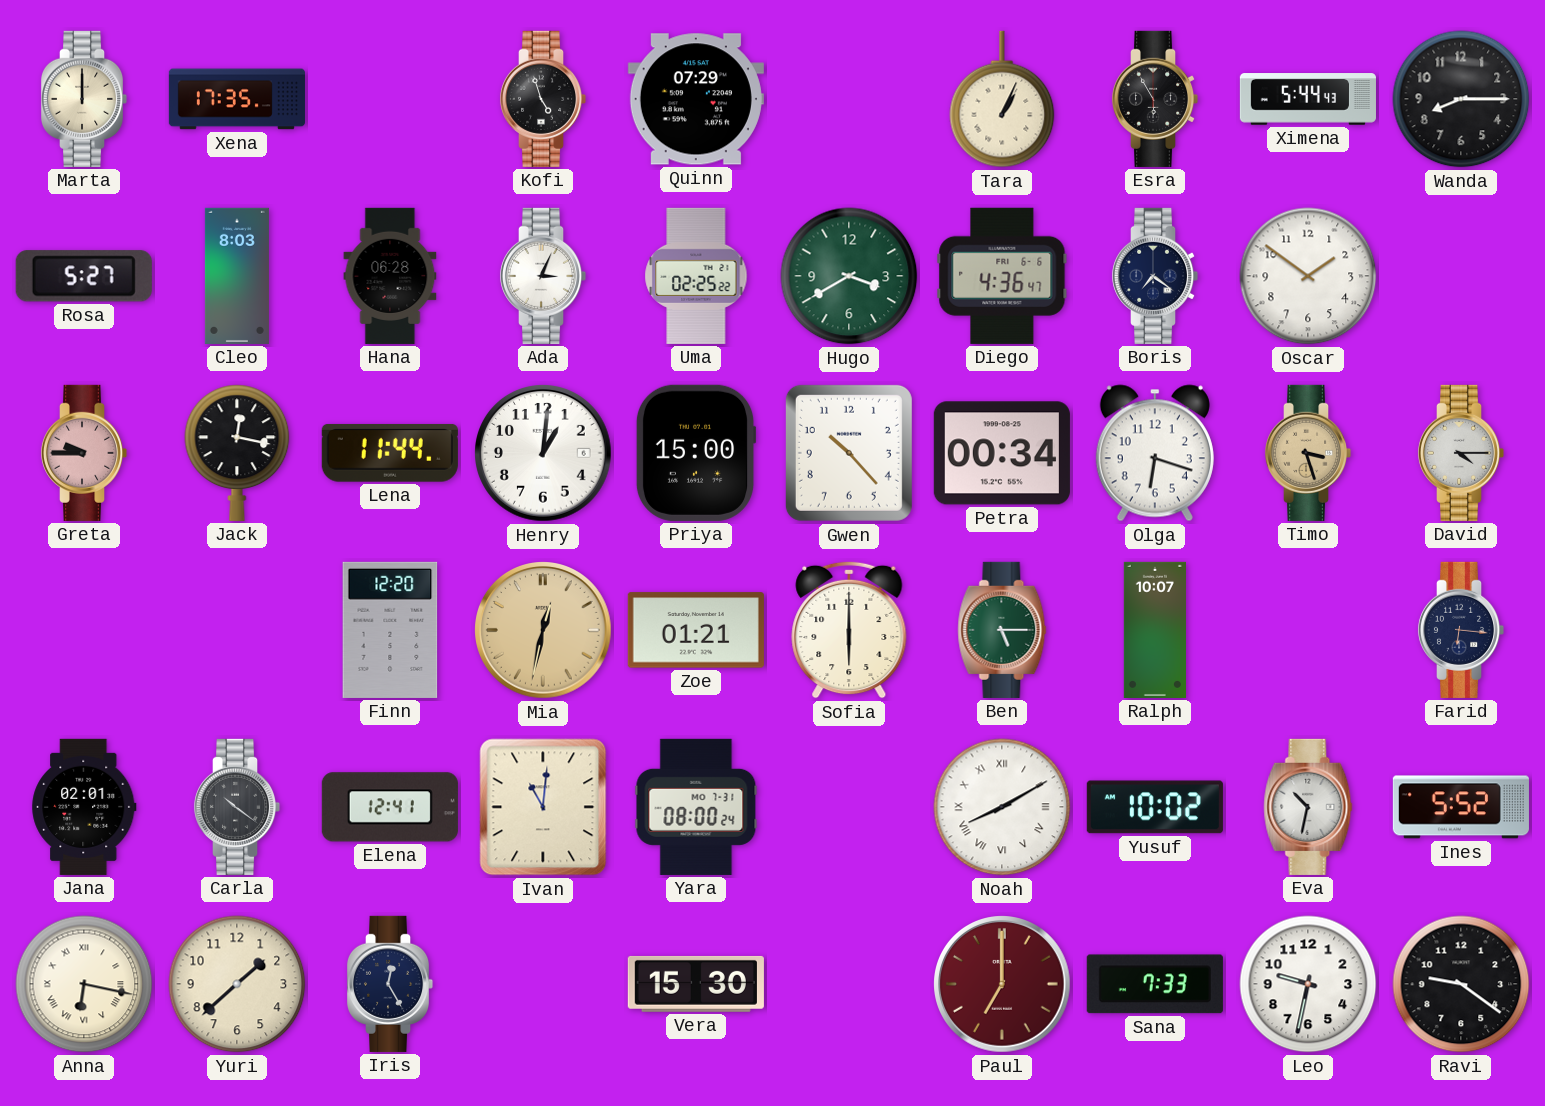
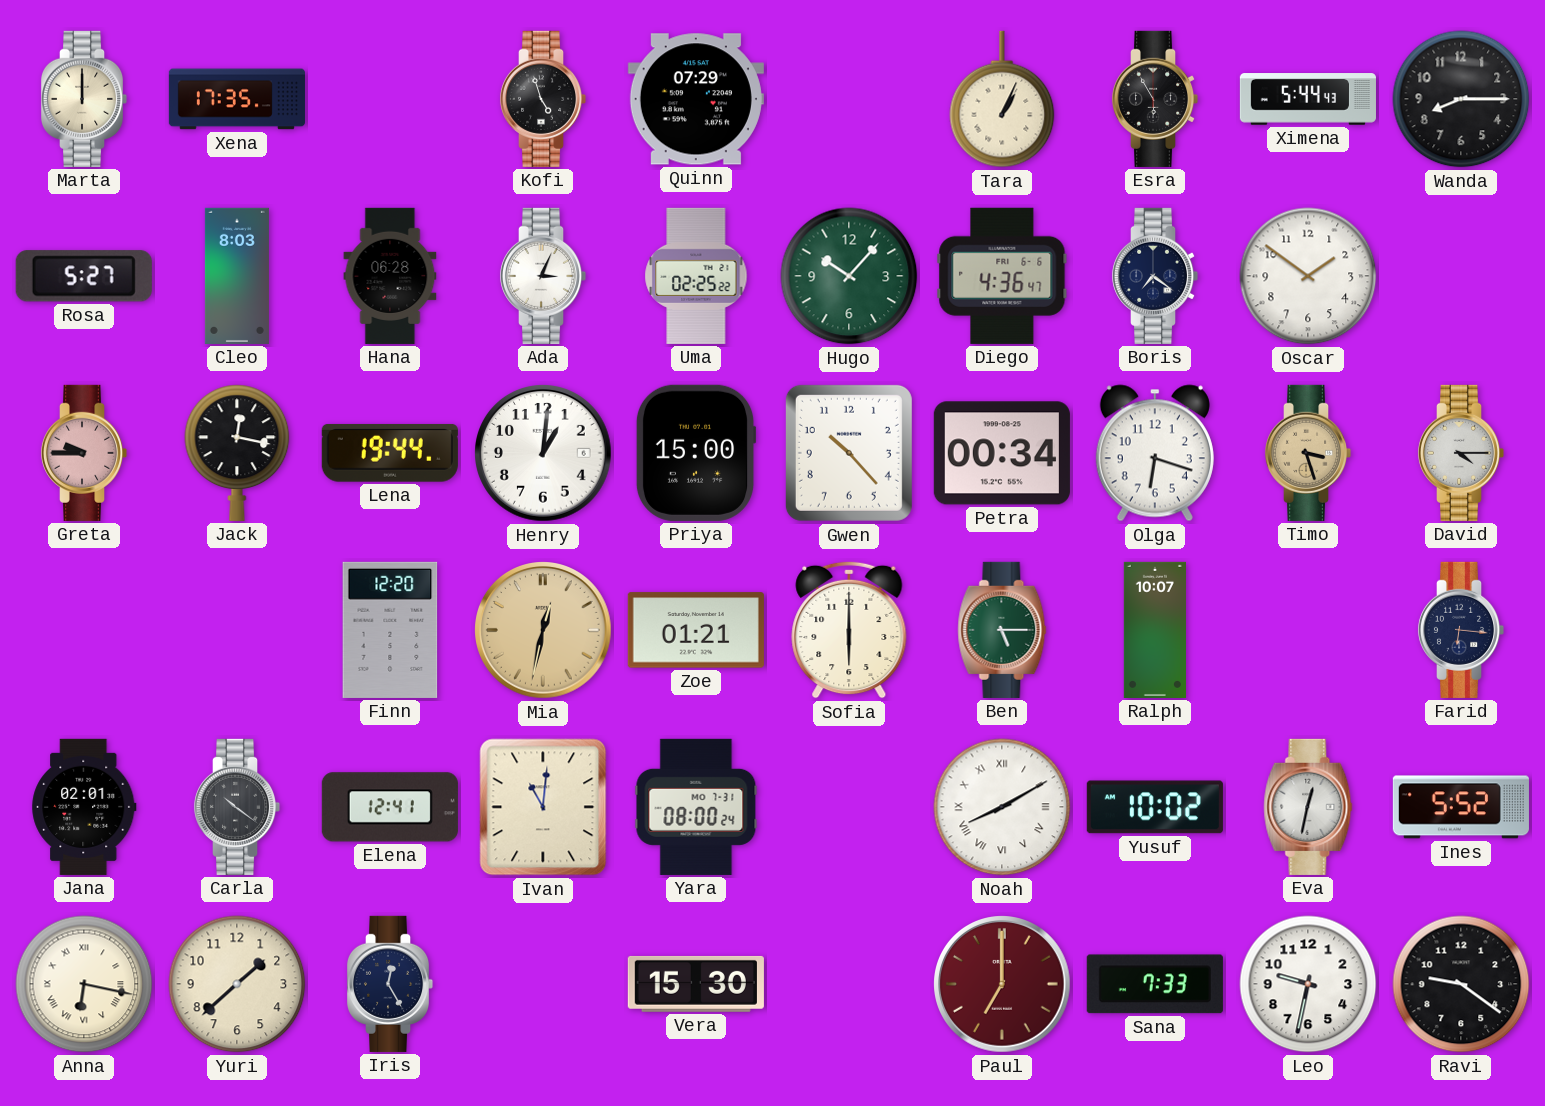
Hugo: 3:40 -> 10:07
Lena: 11:44 -> 19:44
Eva: 10:32 -> 12:32
